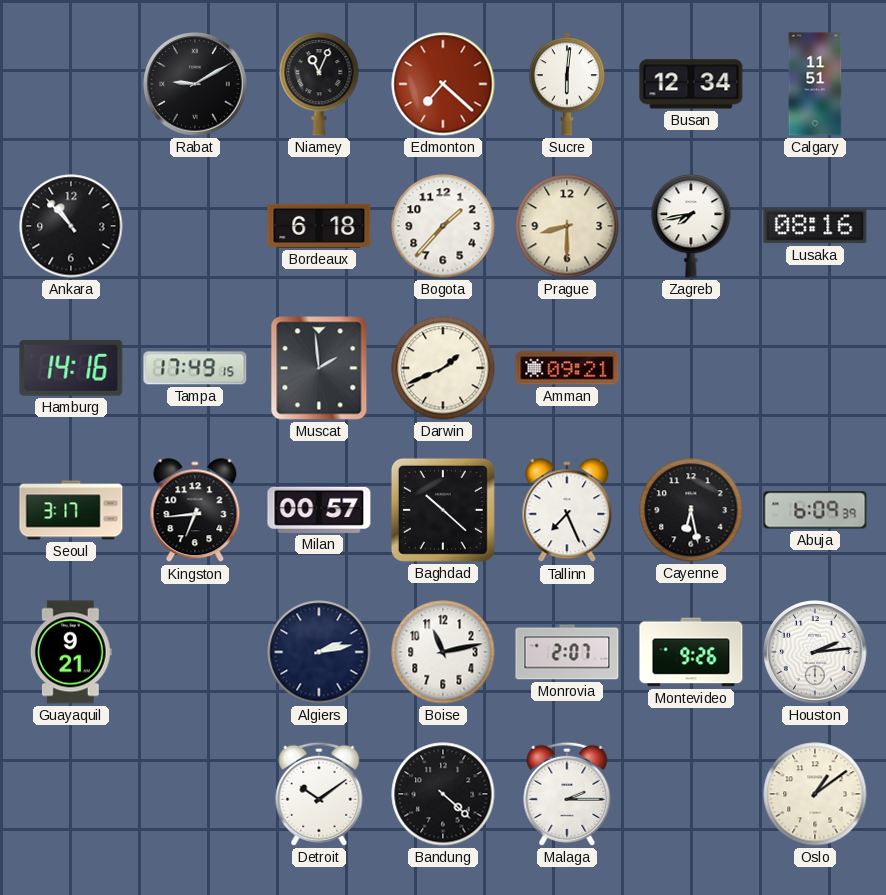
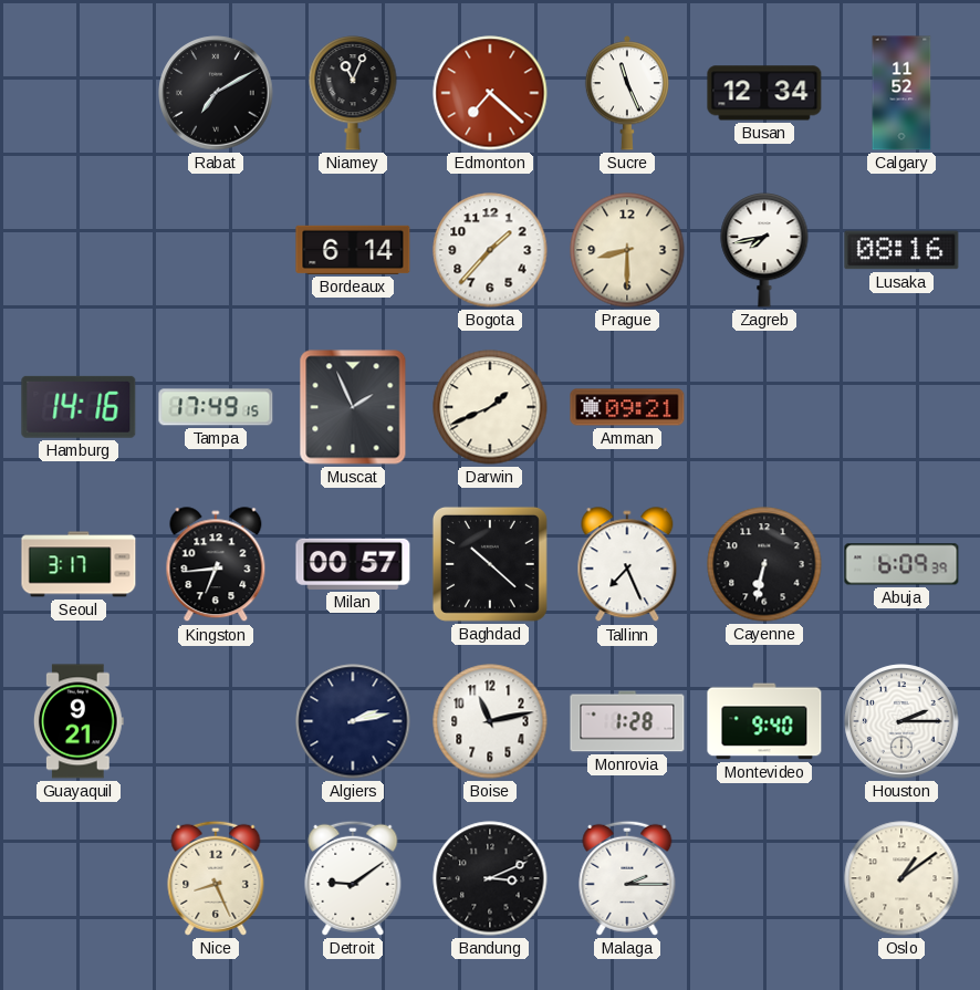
Rabat: 9:10 -> 7:10
Sucre: 6:01 -> 11:26
Calgary: 11:51 -> 11:52
Ankara: 10:53 -> none
Bordeaux: 6:18 -> 6:14
Muscat: 1:59 -> 1:56
Cayenne: 6:28 -> 6:32
Monrovia: 2:07 -> 1:28
Montevideo: 9:26 -> 9:40
Houston: 2:14 -> 2:15
Nice: none -> 8:26
Detroit: 10:09 -> 9:09
Bandung: 4:22 -> 3:11
